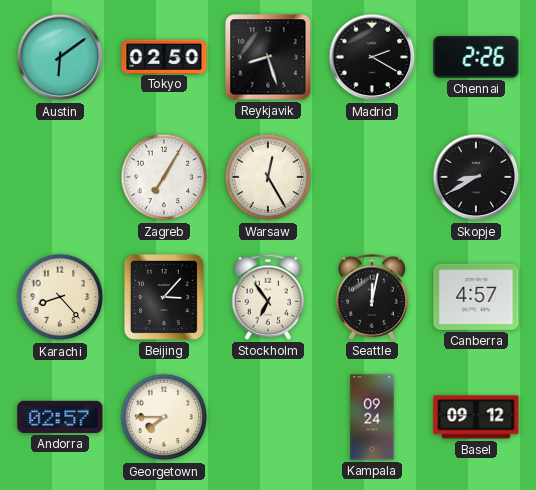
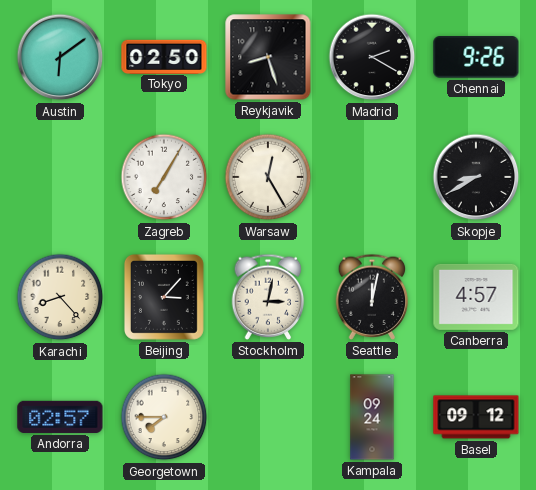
Chennai: 2:26 -> 9:26
Stockholm: 6:54 -> 3:02
